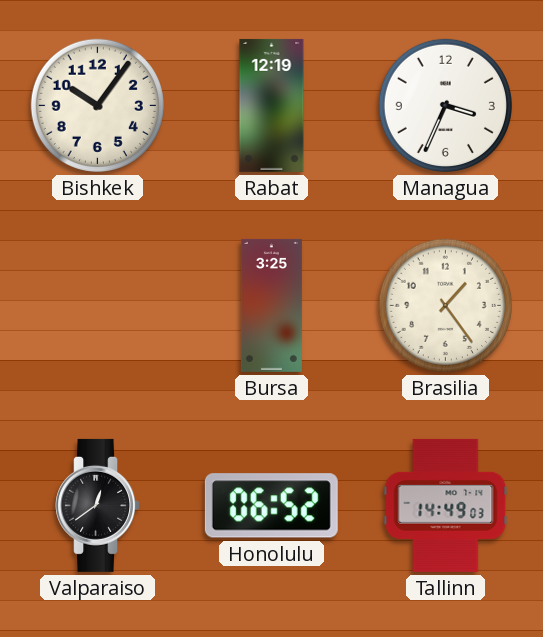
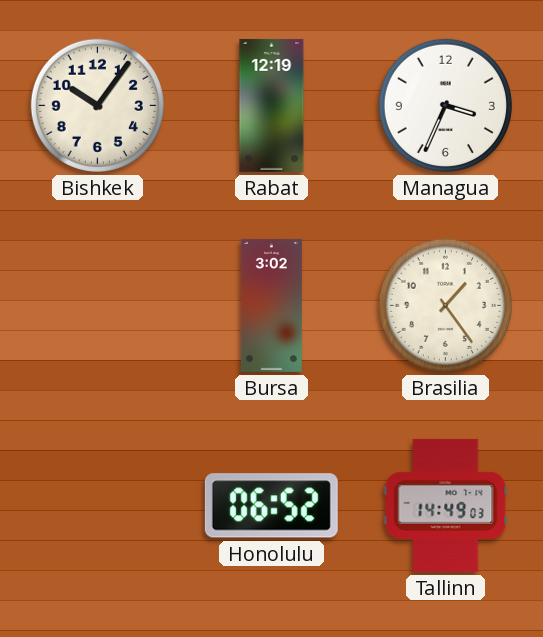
Bursa: 3:25 -> 3:02
Valparaiso: 12:39 -> none
